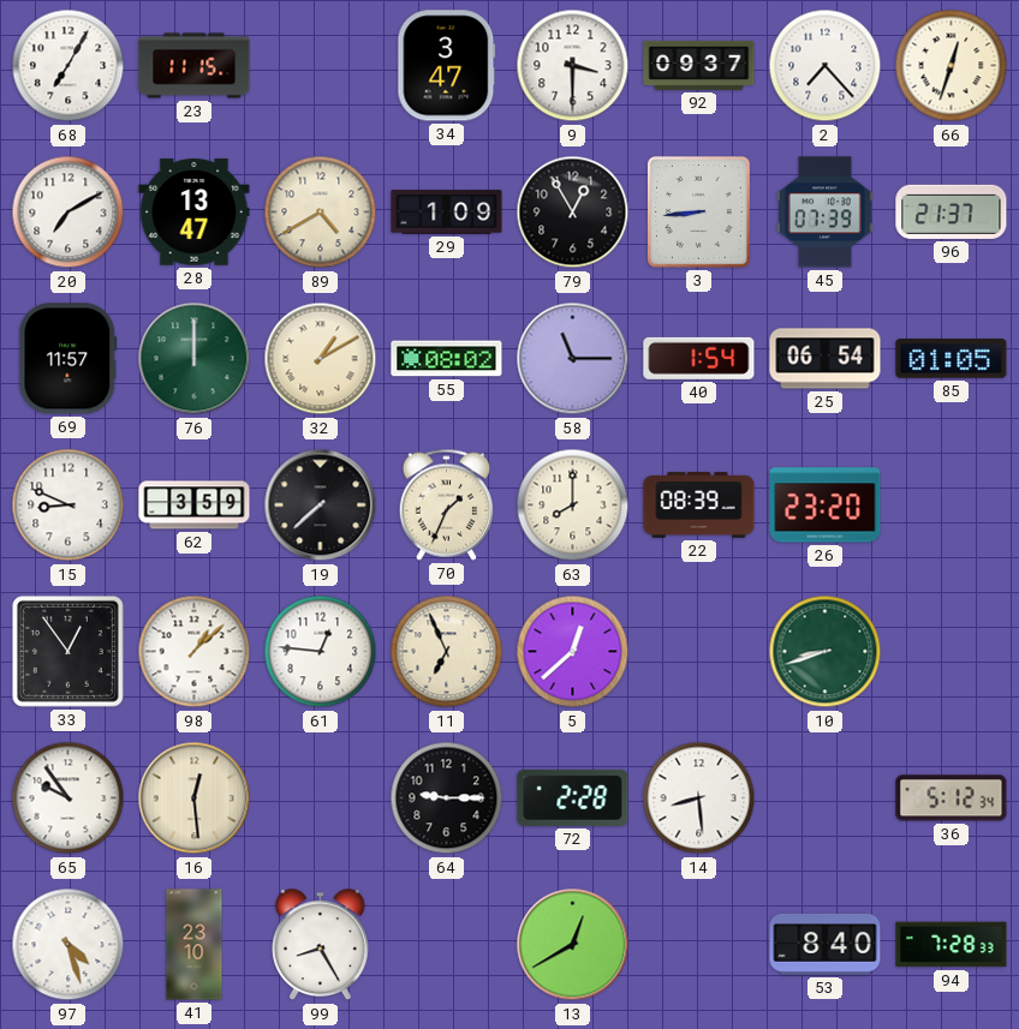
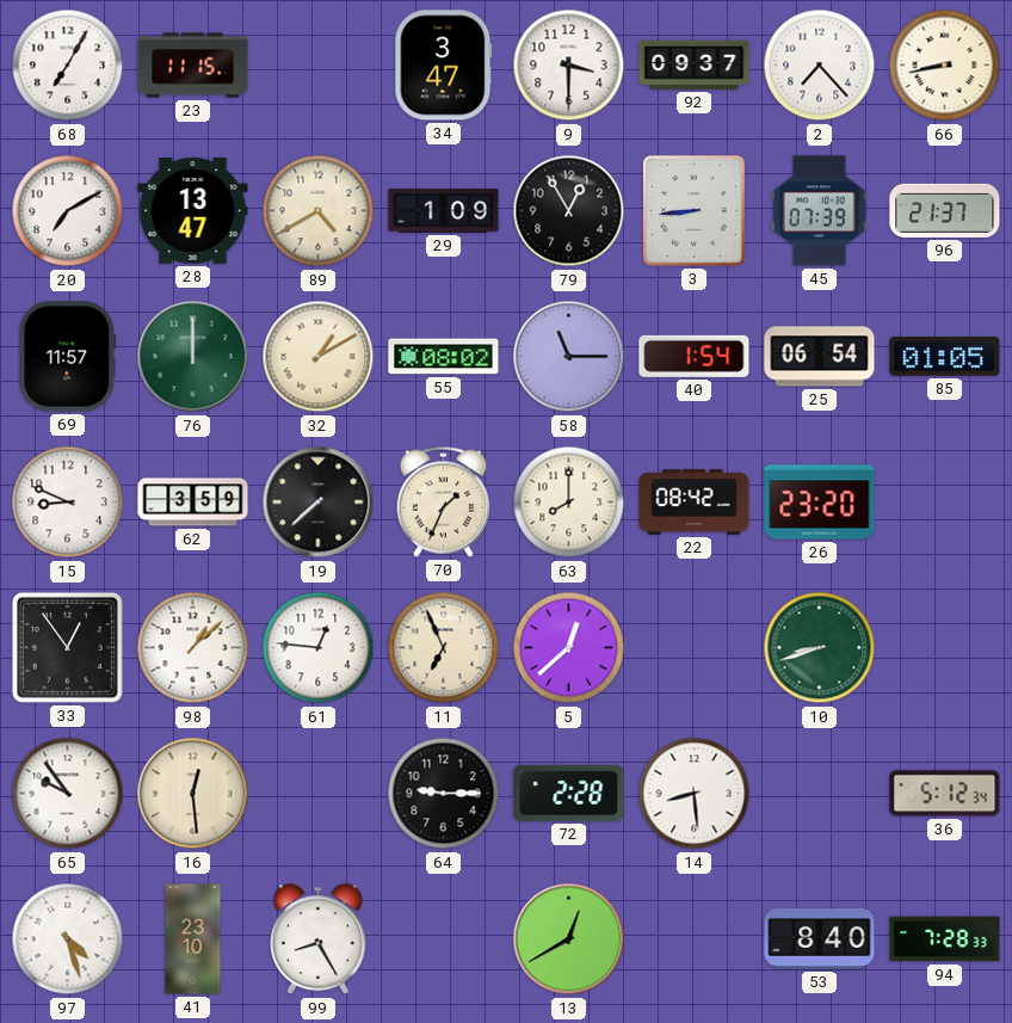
66: 12:33 -> 8:43
22: 08:39 -> 08:42
